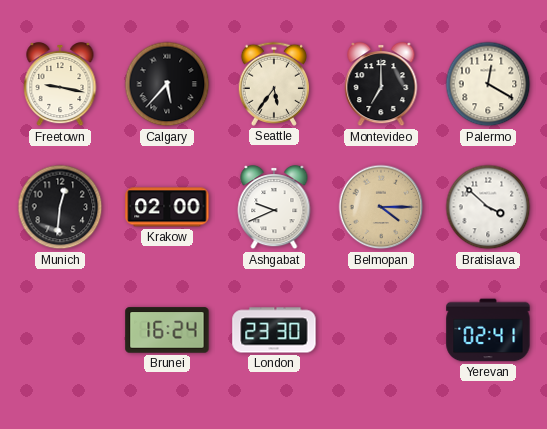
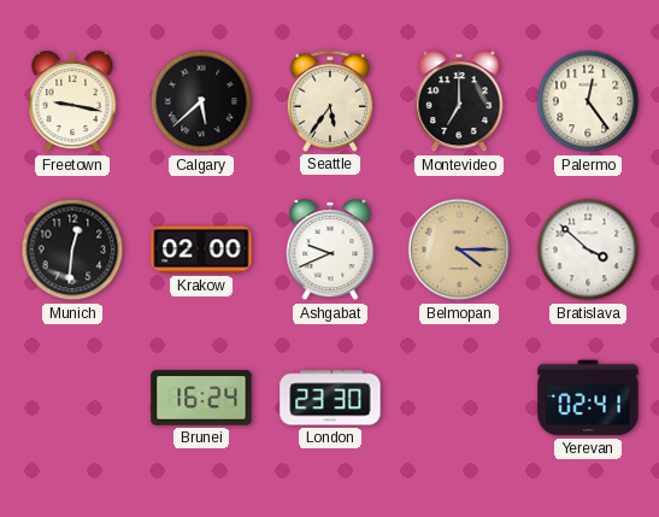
Calgary: 5:37 -> 5:38
Palermo: 12:20 -> 12:24
